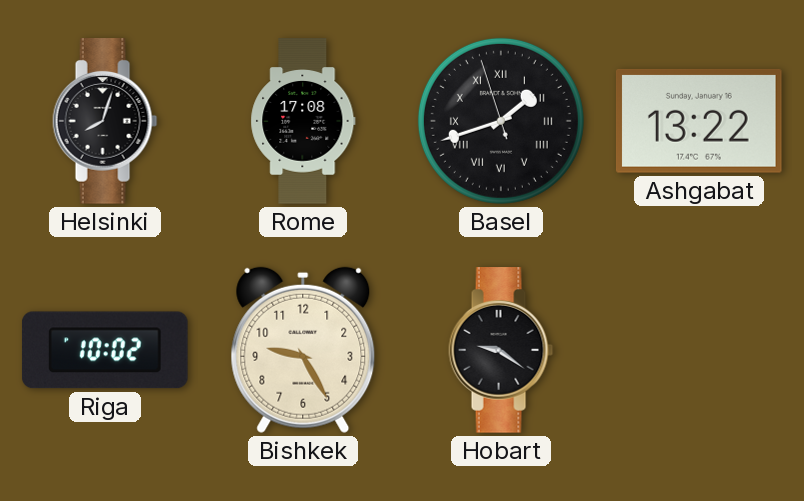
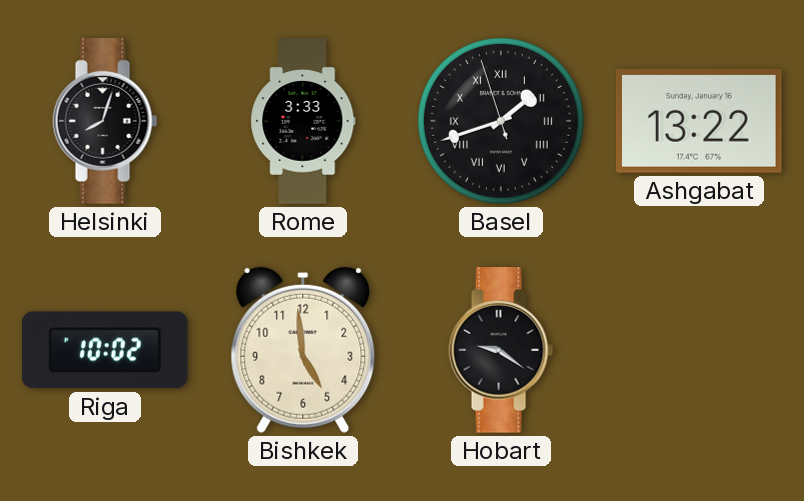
Rome: 17:08 -> 3:33
Bishkek: 9:25 -> 4:59
